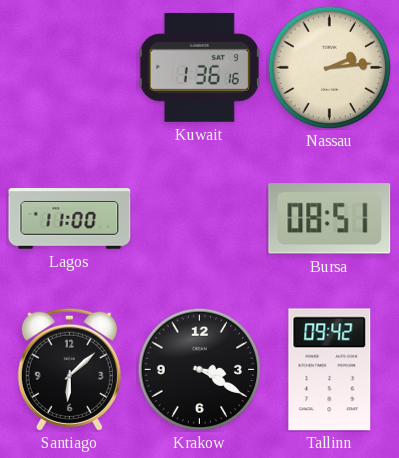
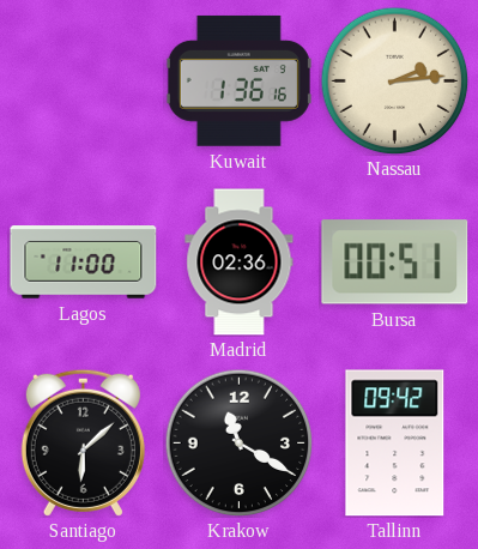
Madrid: none -> 02:36
Bursa: 08:51 -> 00:51
Krakow: 3:20 -> 11:20
